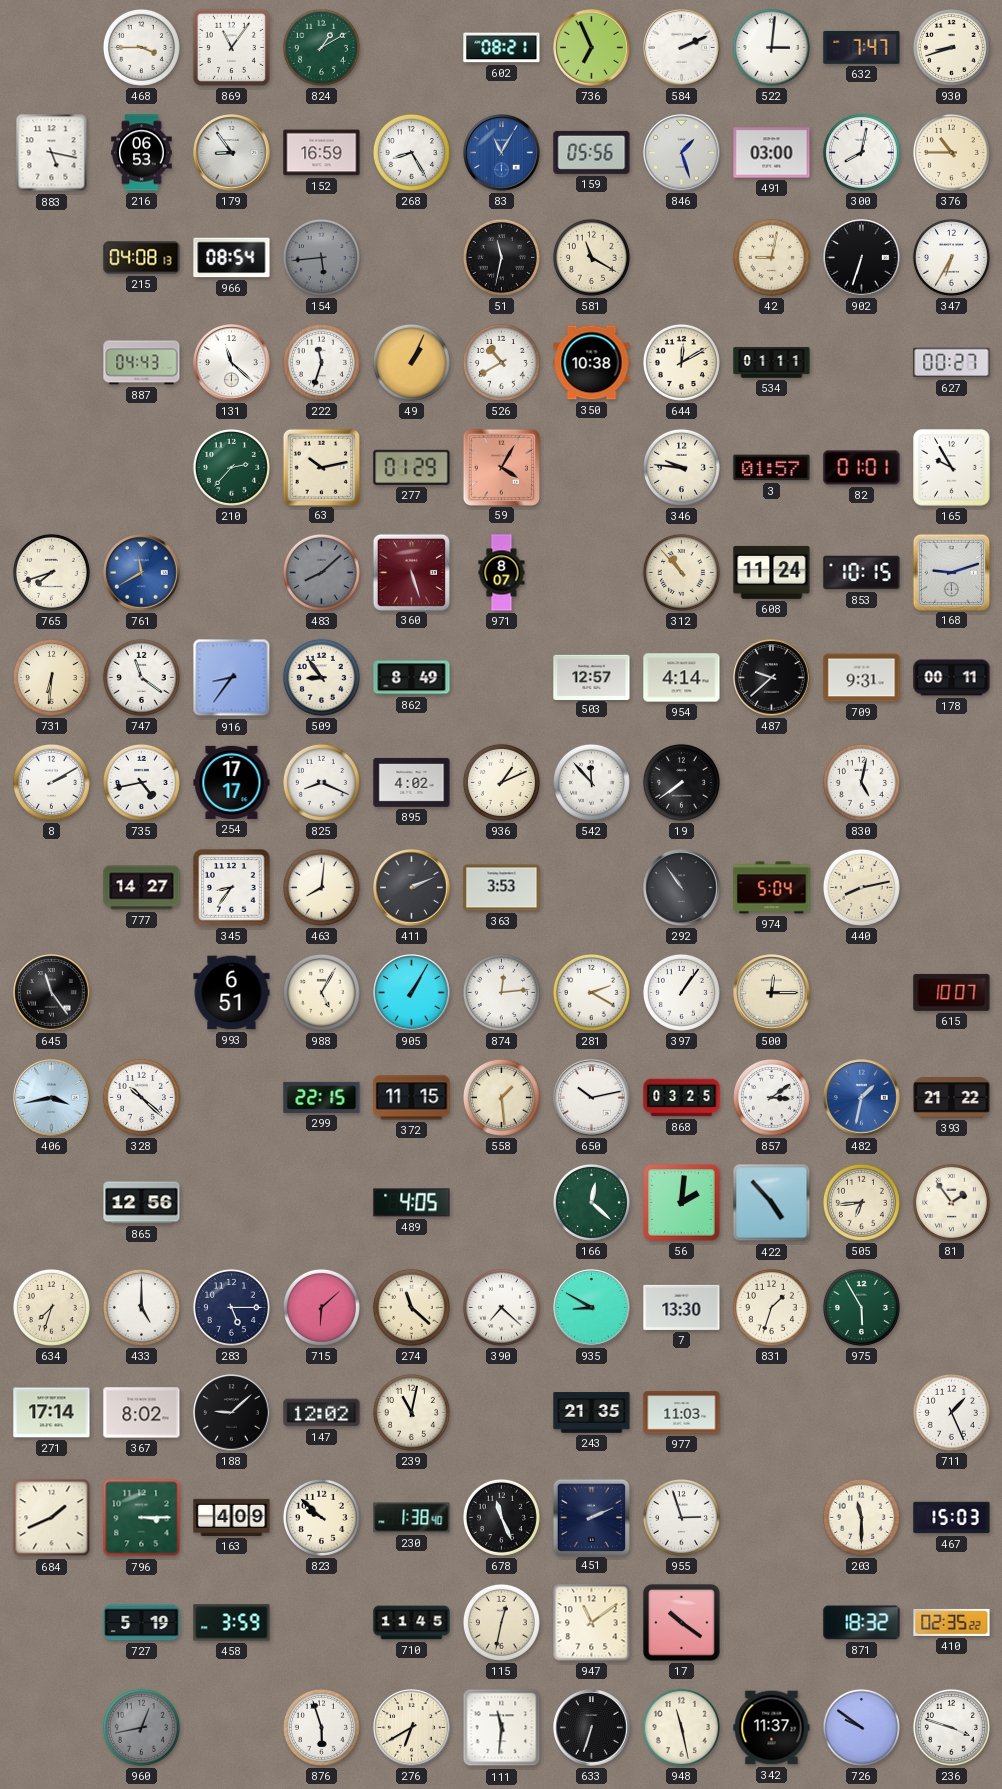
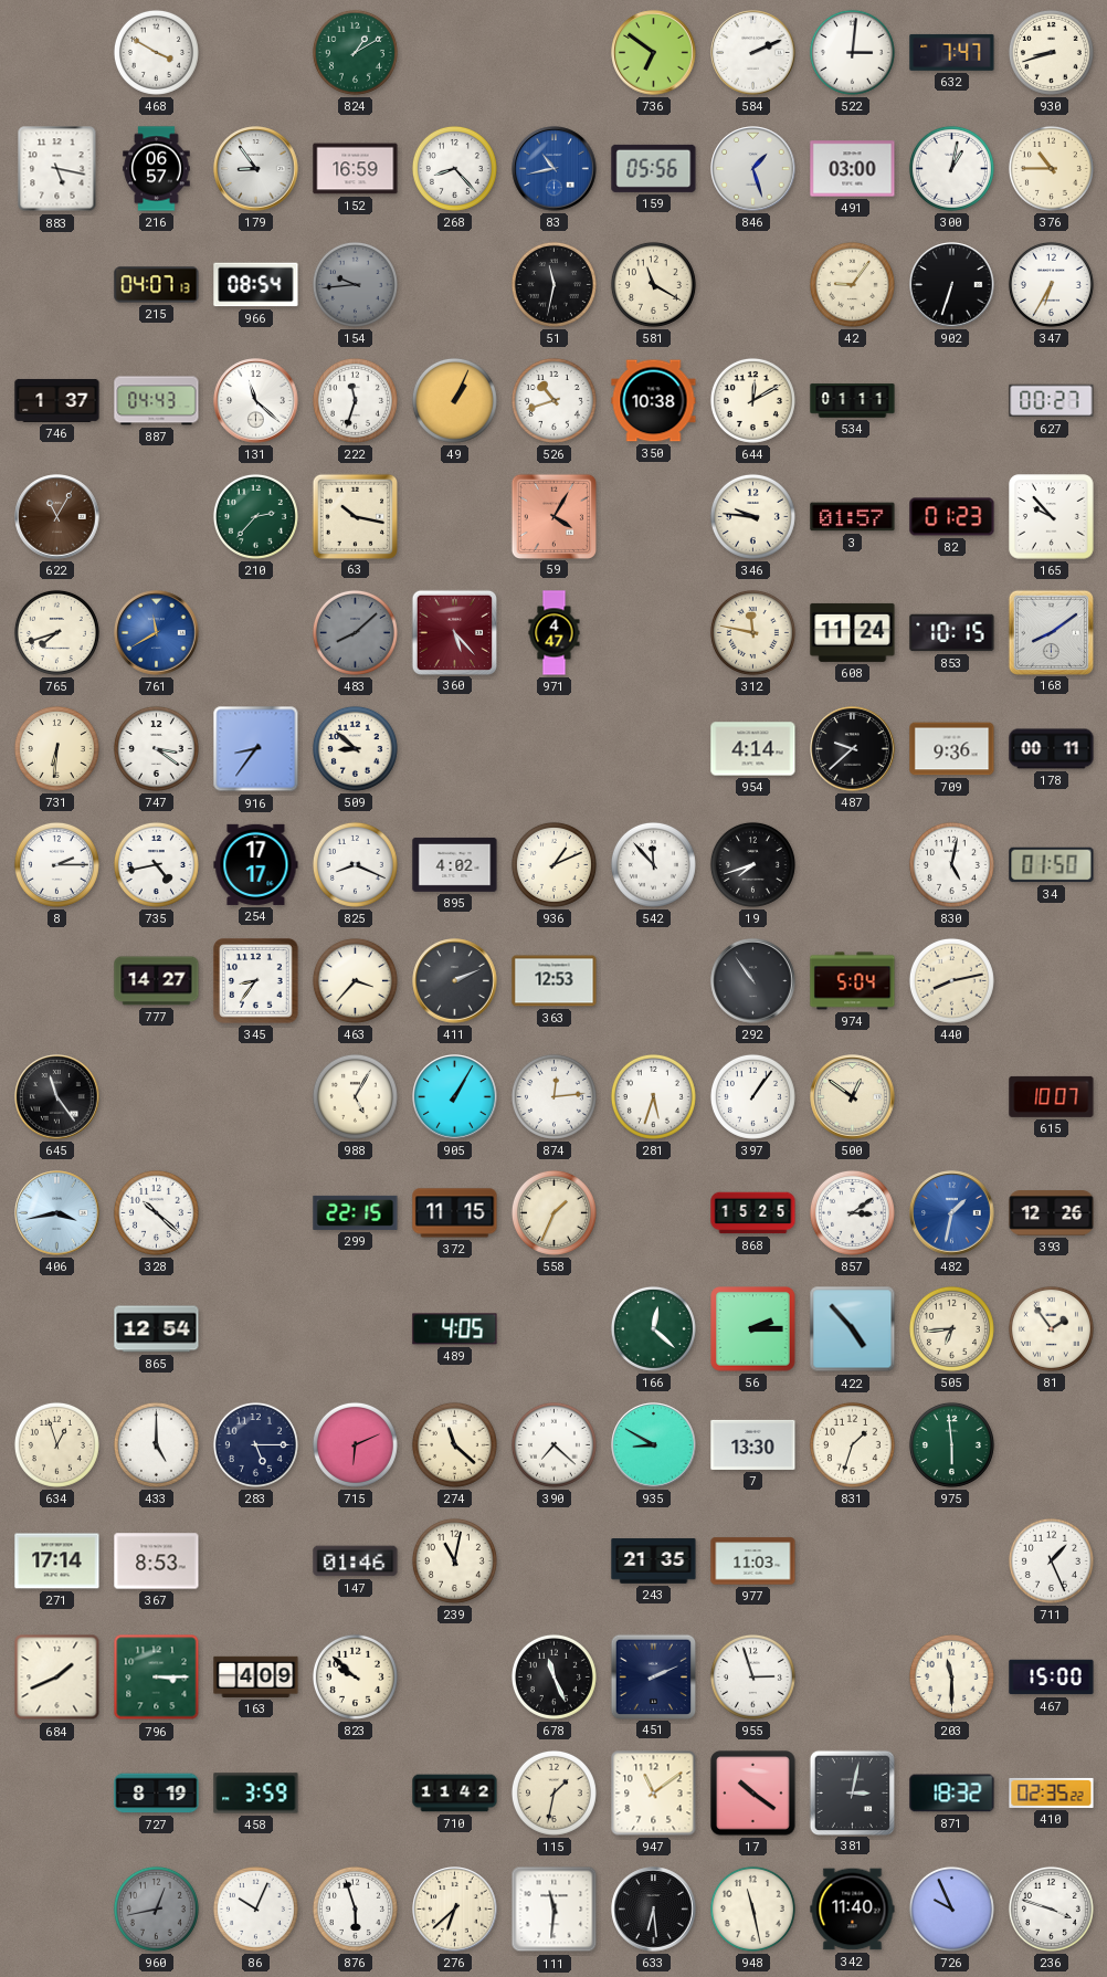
468: 3:45 -> 3:50
869: 11:06 -> none
602: 08:21 -> none
736: 6:56 -> 6:51
216: 06:53 -> 06:57
268: 8:25 -> 8:23
83: 11:05 -> 10:43
300: 8:02 -> 1:02
215: 04:08 -> 04:07
154: 5:44 -> 9:44
42: 9:02 -> 9:06
746: none -> 1:37
526: 10:40 -> 10:42
622: none -> 11:05
63: 10:13 -> 10:17
277: 01:29 -> none
82: 01:01 -> 01:23
165: 9:55 -> 9:53
360: 5:27 -> 5:23
971: 8:07 -> 4:47
312: 10:53 -> 11:47
168: 9:12 -> 8:09
747: 11:21 -> 3:21
509: 8:54 -> 8:52
862: 8:49 -> none
503: 12:57 -> none
709: 9:31 -> 9:36
8: 2:10 -> 2:15
19: 7:39 -> 7:42
34: none -> 01:50
463: 8:01 -> 3:37
363: 3:53 -> 12:53
993: 6:51 -> none
281: 2:20 -> 5:33
500: 12:15 -> 12:51
558: 1:29 -> 1:34
650: 10:13 -> none
868: 03:25 -> 15:25
393: 21:22 -> 12:26
865: 12:56 -> 12:54
56: 2:01 -> 2:15
634: 7:33 -> 12:57
715: 6:08 -> 6:11
975: 5:55 -> 5:59
367: 8:02 -> 8:53
188: 9:08 -> none
147: 12:02 -> 01:46
230: 1:38 -> none
467: 15:03 -> 15:00
727: 5:19 -> 8:19
710: 11:45 -> 11:42
115: 12:32 -> 1:32
381: none -> 3:02
86: none -> 10:04
276: 6:40 -> 6:38
633: 6:33 -> 6:29
342: 11:37 -> 11:40
726: 9:51 -> 9:56
